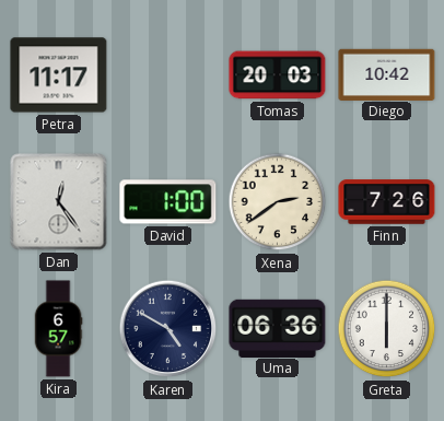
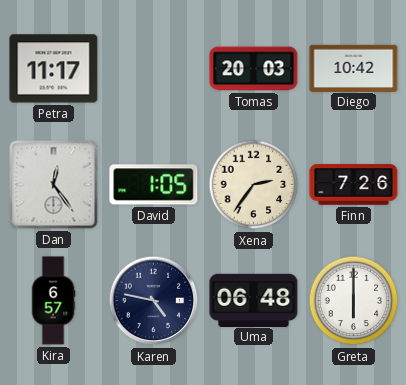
David: 1:00 -> 1:05
Xena: 2:39 -> 2:36
Karen: 4:50 -> 4:47
Uma: 06:36 -> 06:48
